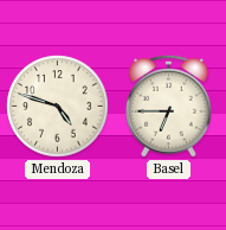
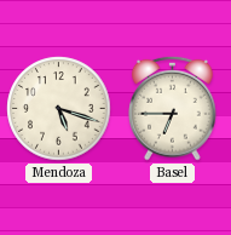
Mendoza: 4:48 -> 5:18
